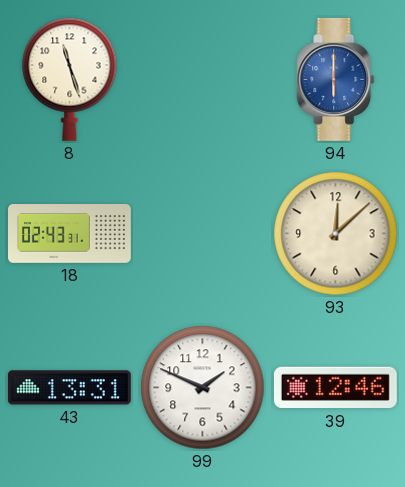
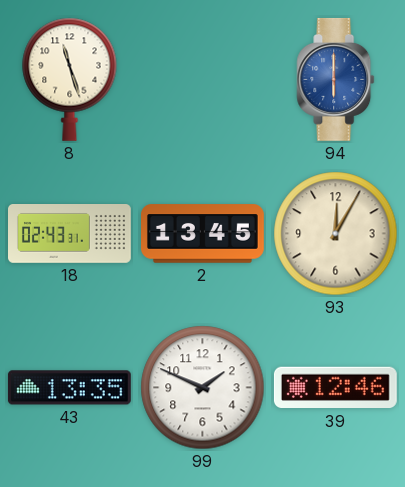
2: none -> 13:45
93: 12:08 -> 12:05
43: 13:31 -> 13:35
